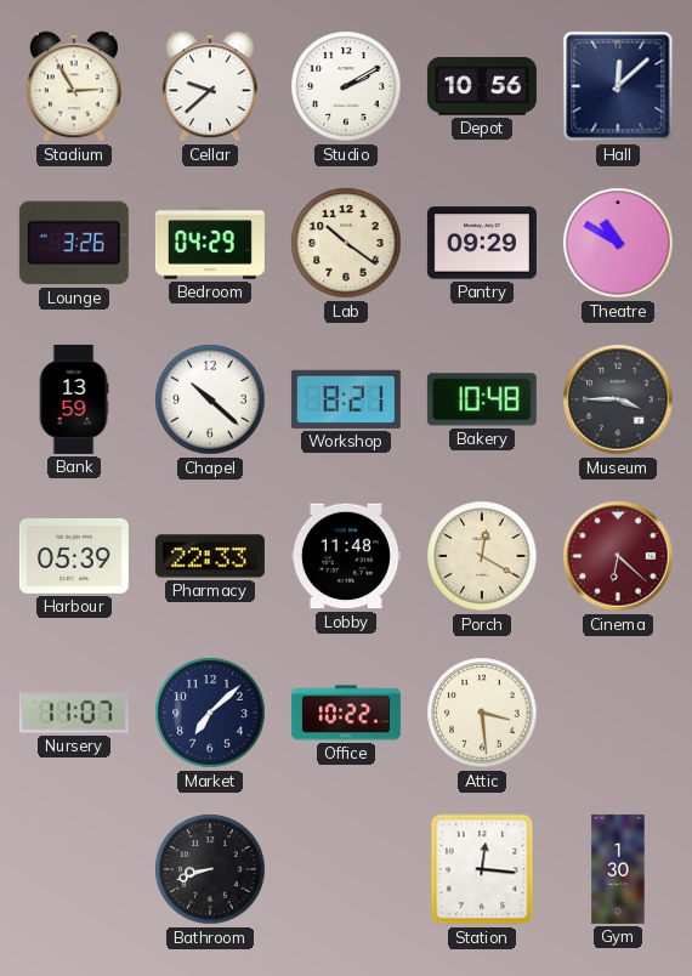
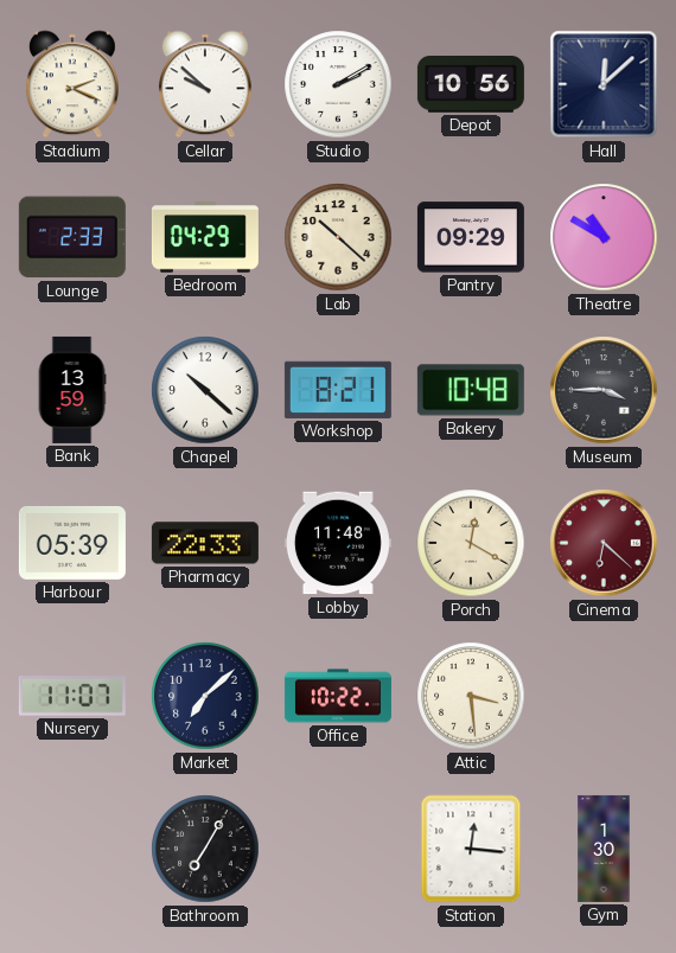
Stadium: 2:55 -> 2:19
Cellar: 9:38 -> 9:52
Lounge: 3:26 -> 2:33
Lab: 10:21 -> 10:22
Bathroom: 8:42 -> 7:05
